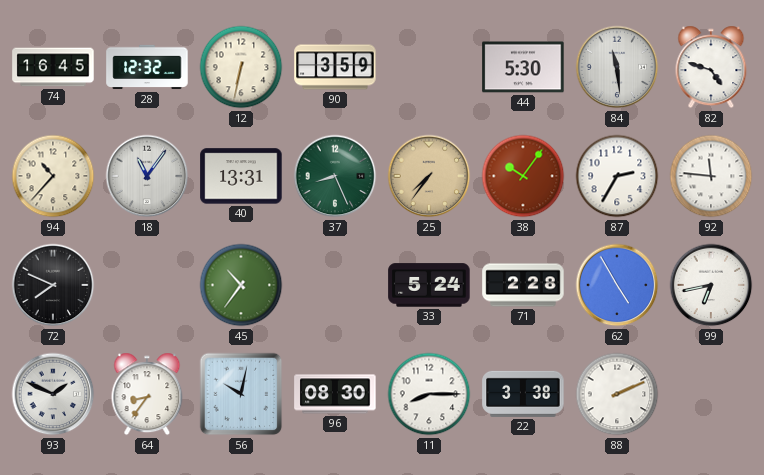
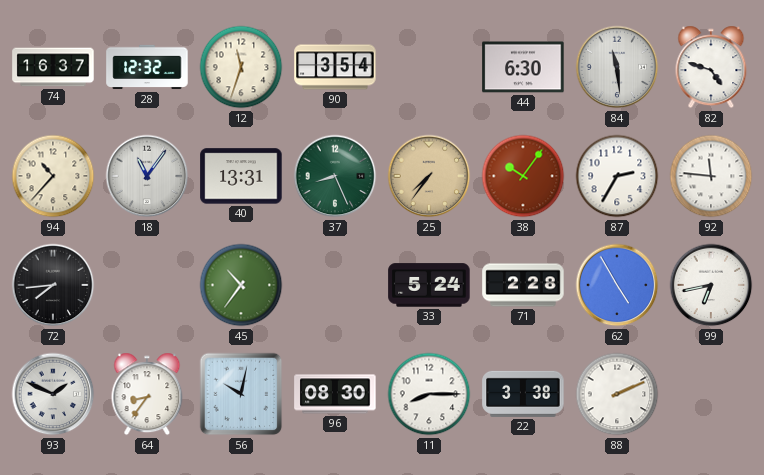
74: 16:45 -> 16:37
12: 6:32 -> 11:33
90: 3:59 -> 3:54
44: 5:30 -> 6:30
72: 7:49 -> 7:44
